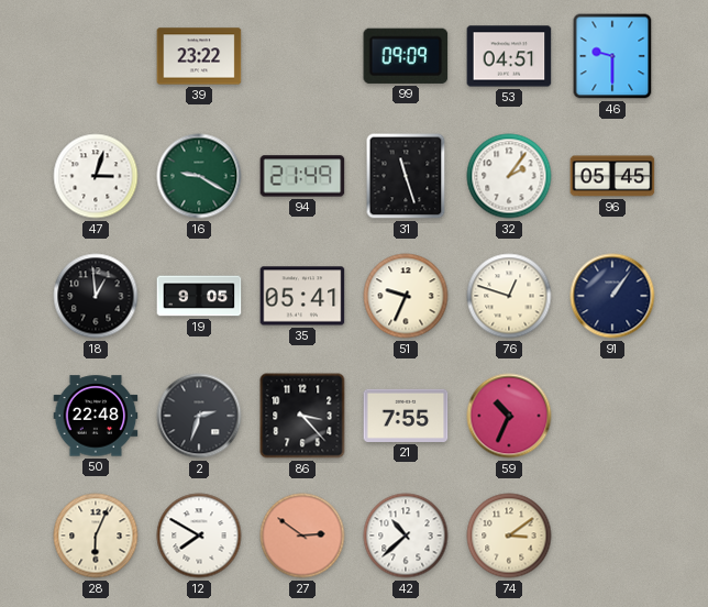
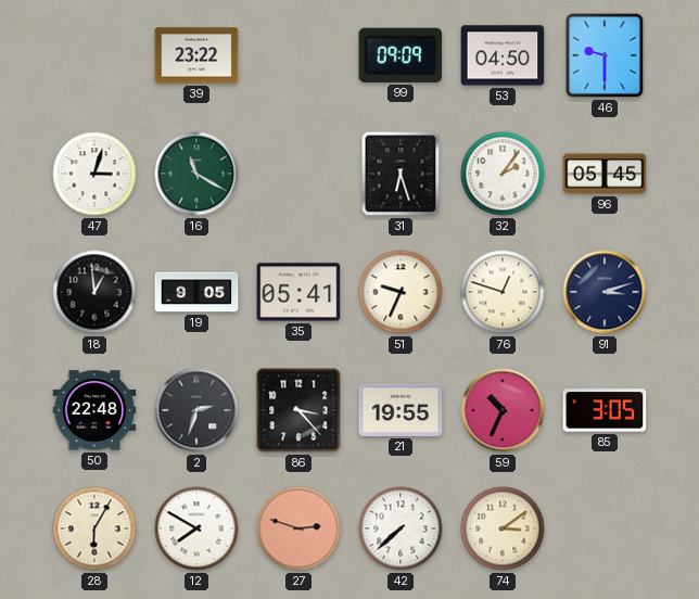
53: 04:51 -> 04:50
16: 9:20 -> 11:20
94: 21:49 -> none
31: 11:27 -> 6:27
91: 1:06 -> 3:12
21: 7:55 -> 19:55
85: none -> 3:05
28: 6:04 -> 6:05
27: 2:51 -> 2:48
42: 10:38 -> 7:38
